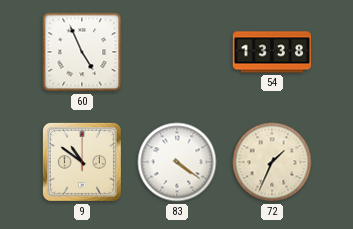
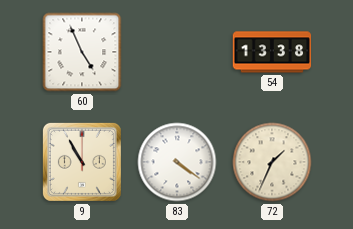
9: 10:51 -> 10:55
